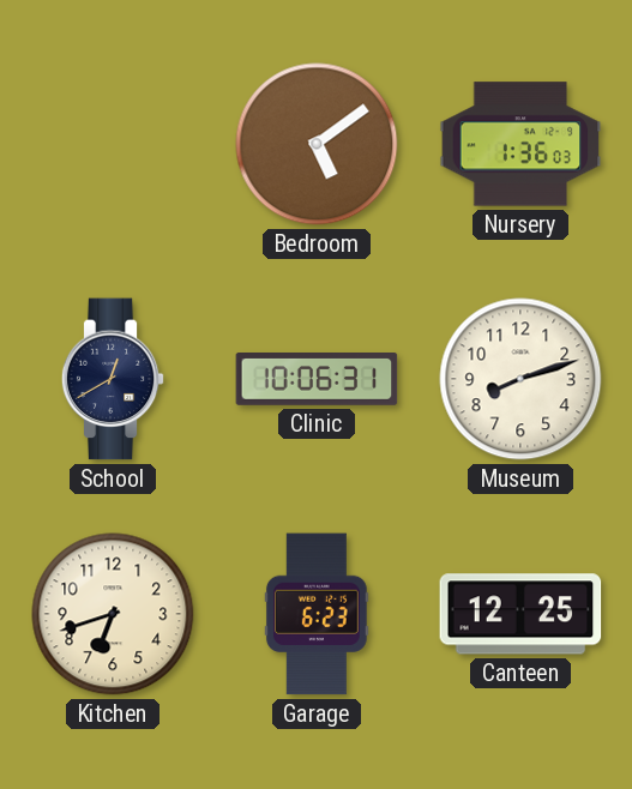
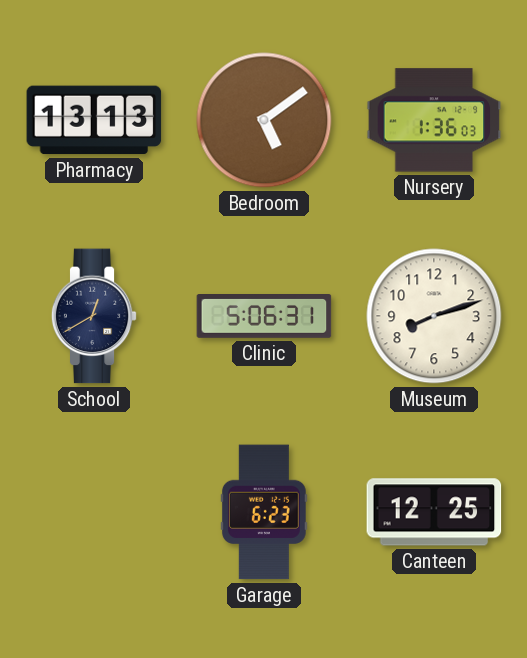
Pharmacy: none -> 13:13
Clinic: 10:06 -> 5:06
Kitchen: 6:42 -> none
